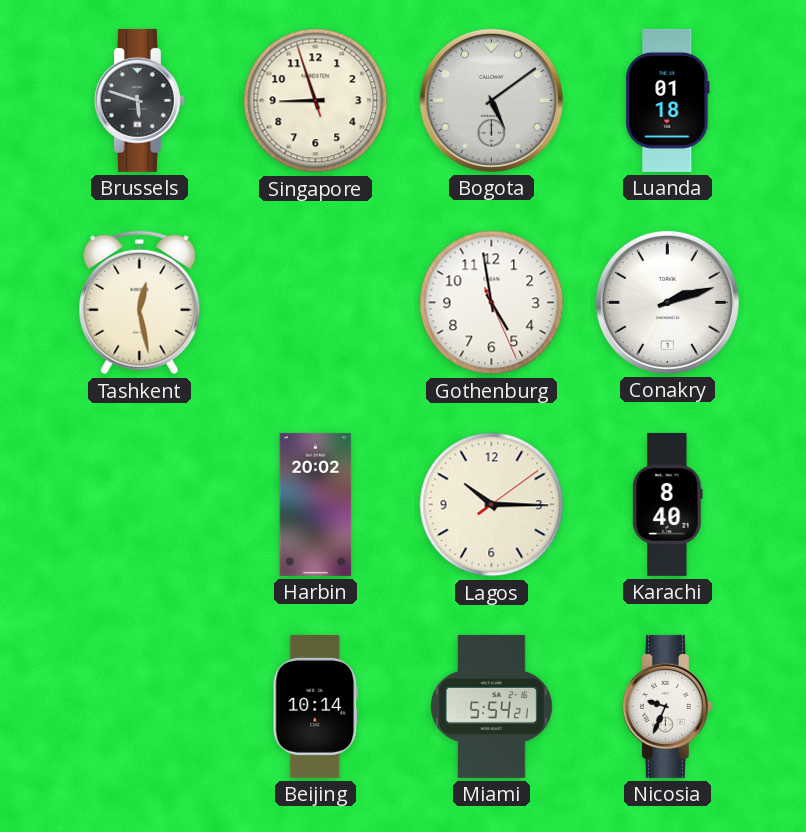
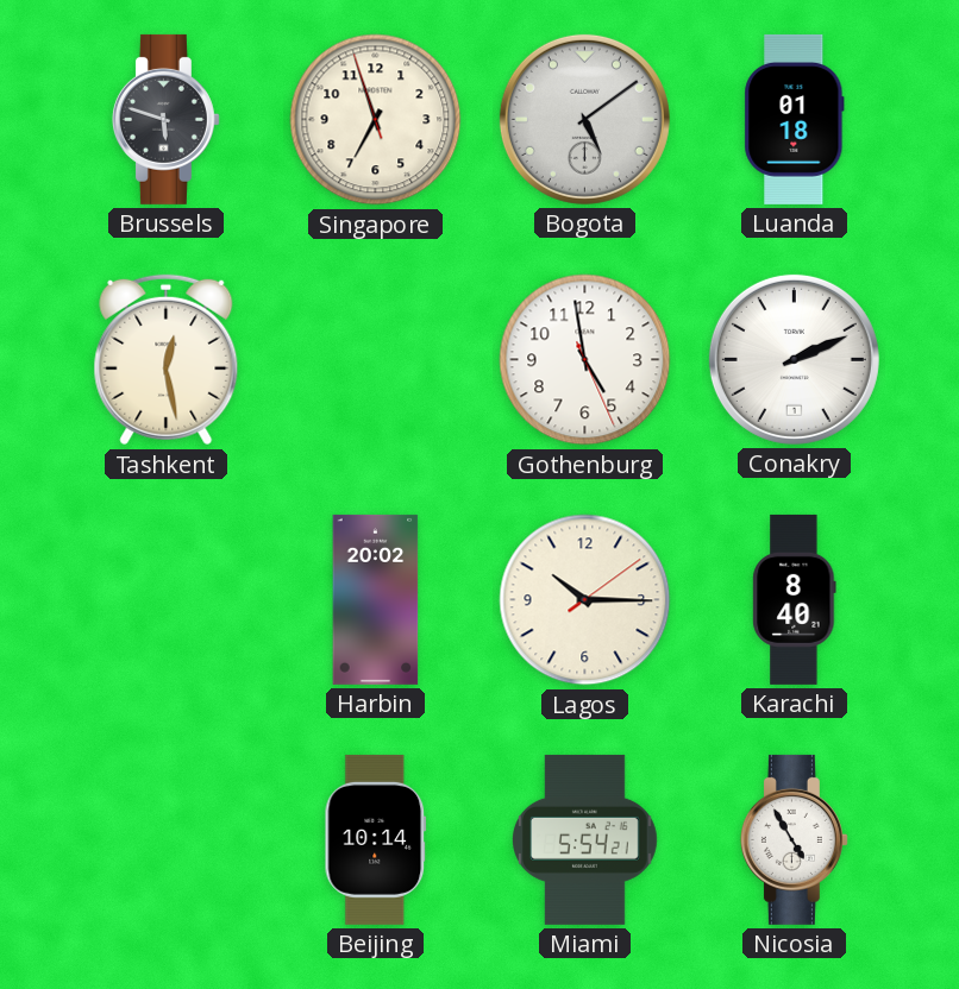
Singapore: 8:56 -> 6:56
Conakry: 2:12 -> 2:11
Nicosia: 9:34 -> 4:55
